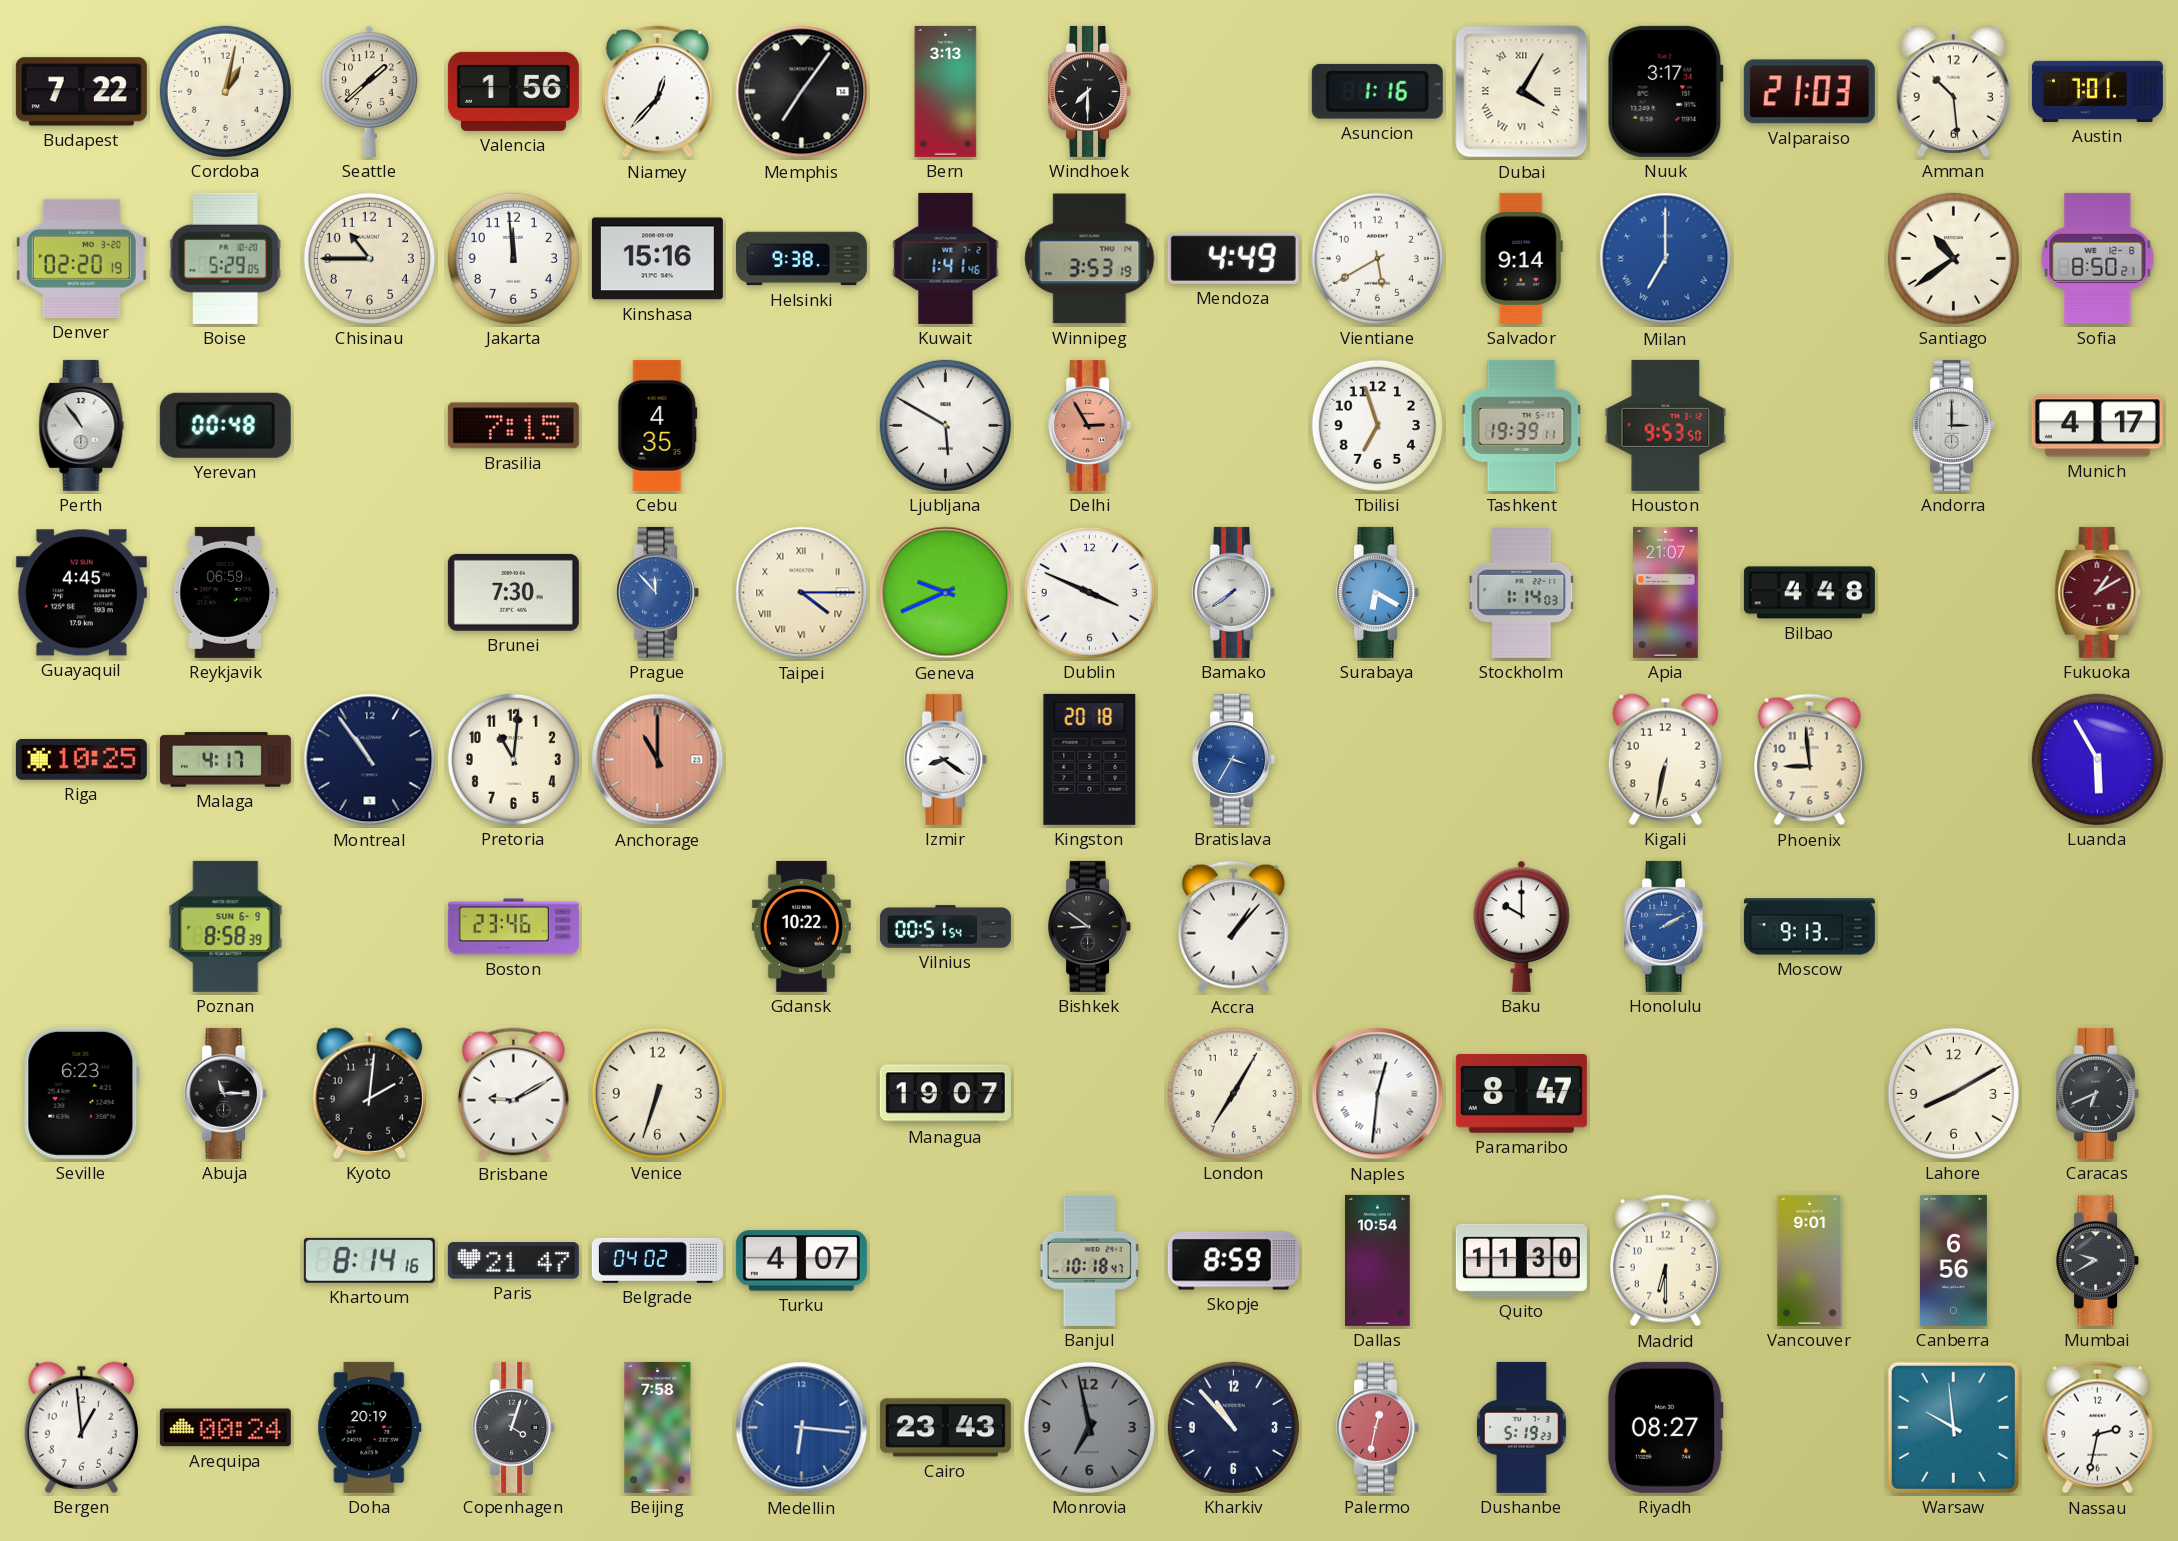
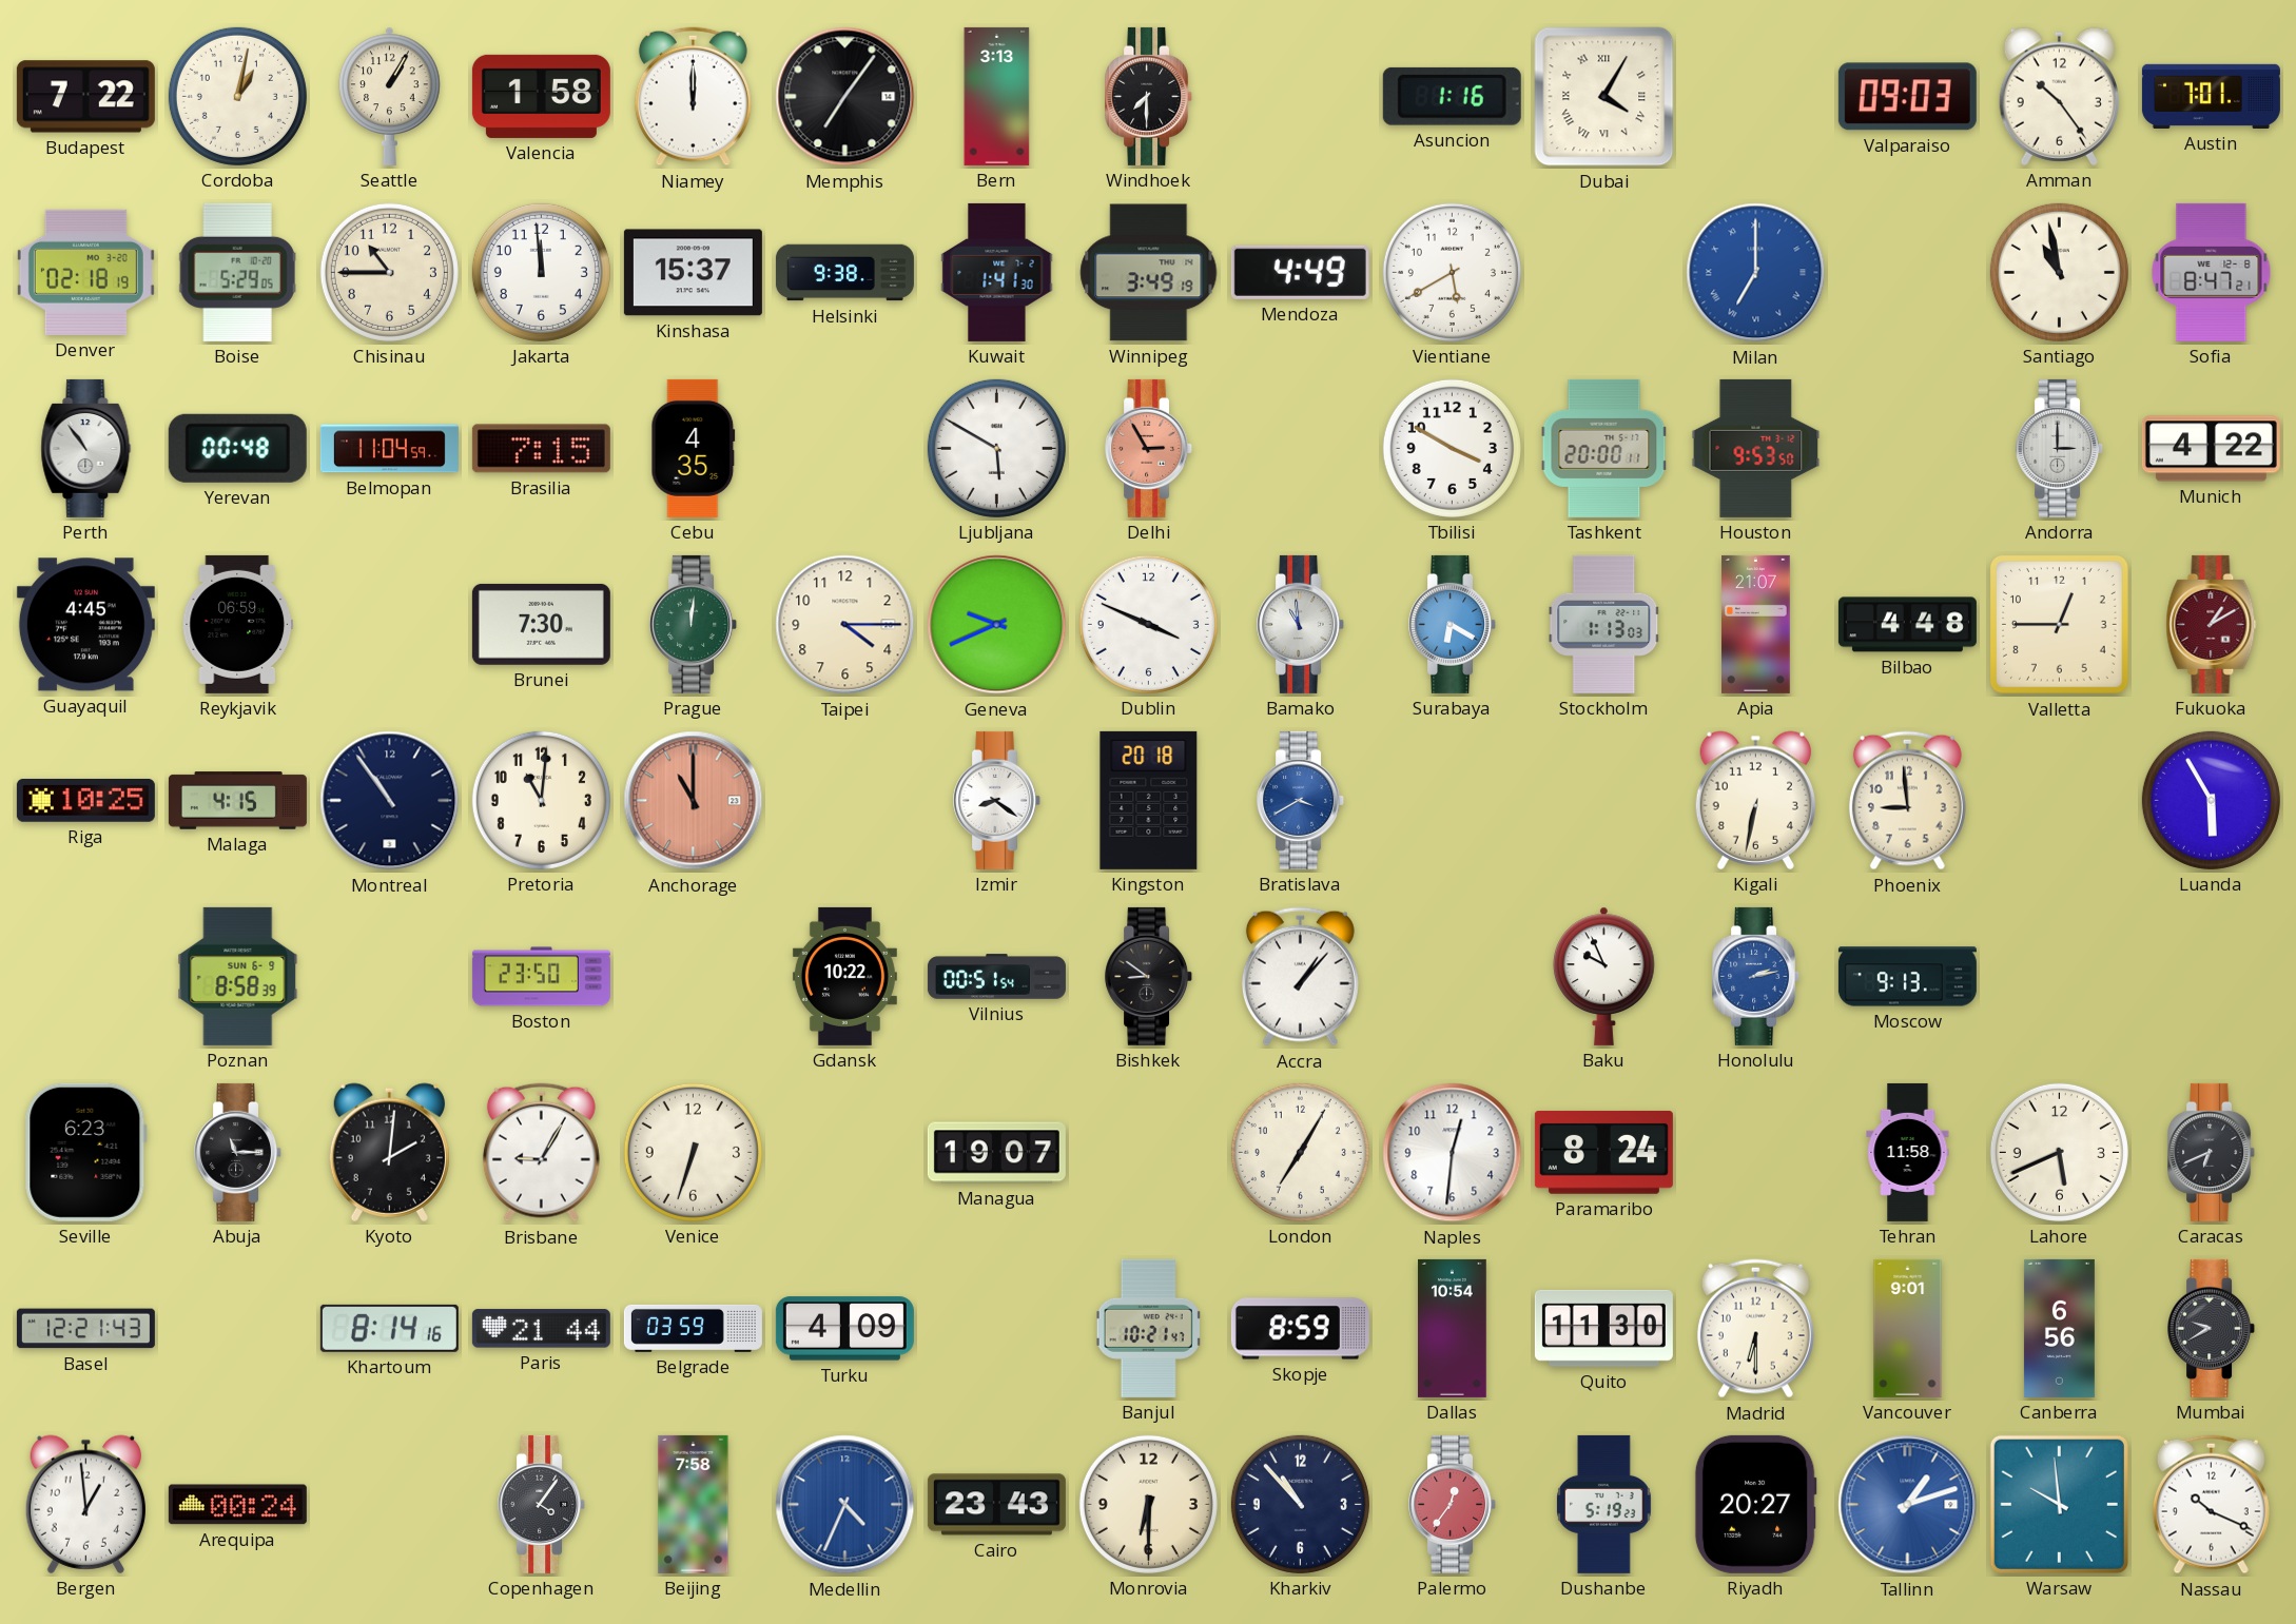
Seattle: 1:38 -> 1:05
Valencia: 1:56 -> 1:58
Niamey: 12:37 -> 12:00
Nuuk: 3:17 -> none
Valparaiso: 21:03 -> 09:03
Amman: 10:29 -> 10:24
Denver: 02:20 -> 02:18
Kinshasa: 15:16 -> 15:37
Kuwait: 1:41:46 -> 1:41:30
Winnipeg: 3:53 -> 3:49
Salvador: 9:14 -> none
Santiago: 10:39 -> 10:58
Sofia: 8:50 -> 8:47
Belmopan: none -> 11:04
Tbilisi: 6:57 -> 3:50
Tashkent: 19:39 -> 20:00
Munich: 4:17 -> 4:22
Prague: 11:53 -> 12:01
Prague dial: blue -> green
Taipei numerals: Roman -> Arabic
Bamako: 7:39 -> 10:59
Stockholm: 1:14 -> 1:13
Valletta: none -> 12:45
Malaga: 4:17 -> 4:15
Bratislava: 3:35 -> 3:40
Boston: 23:46 -> 23:50
Baku: 10:00 -> 9:56
Honolulu: 2:10 -> 2:13
Brisbane: 9:10 -> 9:05
Naples numerals: Roman -> Arabic
Paramaribo: 8:47 -> 8:24
Tehran: none -> 11:58
Lahore: 8:10 -> 5:41
Basel: none -> 12:21
Paris: 21:47 -> 21:44
Belgrade: 04:02 -> 03:59
Turku: 4:07 -> 4:09
Banjul: 10:18 -> 10:21
Doha: 20:19 -> none
Copenhagen: 4:03 -> 4:06
Medellin: 6:16 -> 4:34
Monrovia: 6:58 -> 6:30
Monrovia dial: grey -> cream
Palermo: 12:32 -> 12:36
Riyadh: 08:27 -> 20:27
Tallinn: none -> 1:12
Nassau: 2:32 -> 10:19
